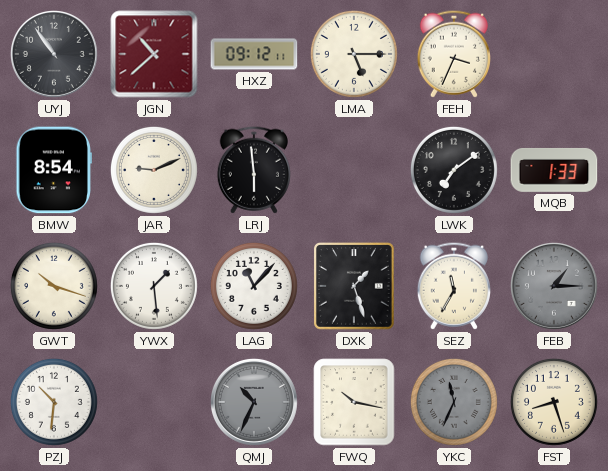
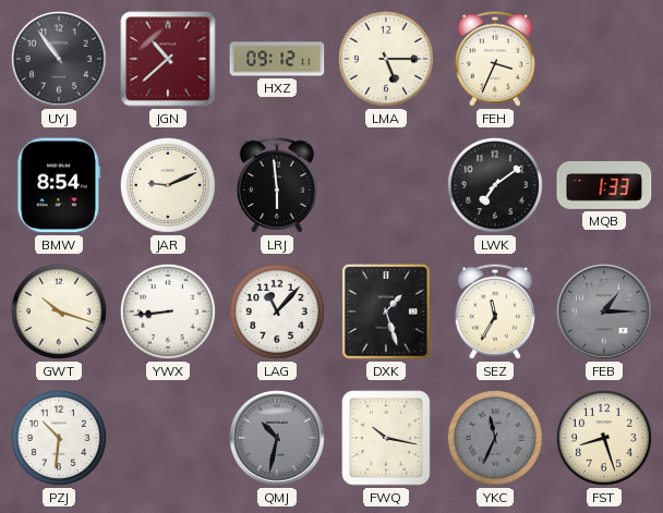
YWX: 1:29 -> 8:44
QMJ: 10:34 -> 10:32
